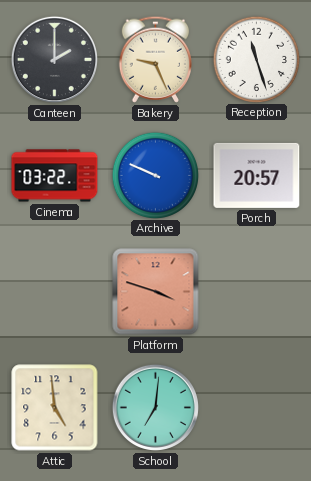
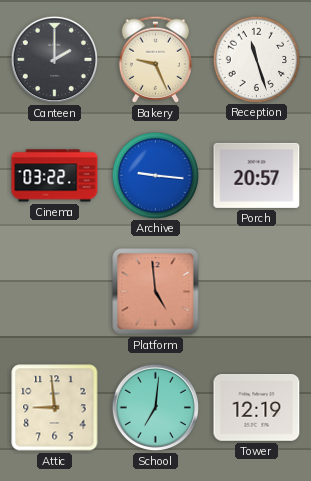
Archive: 9:49 -> 9:16
Platform: 3:48 -> 4:59
Attic: 4:59 -> 8:59
Tower: none -> 12:19
